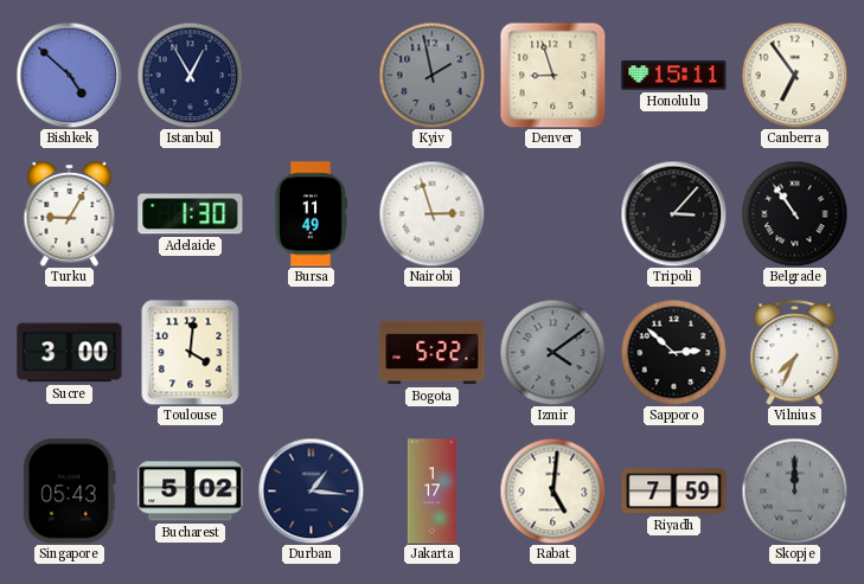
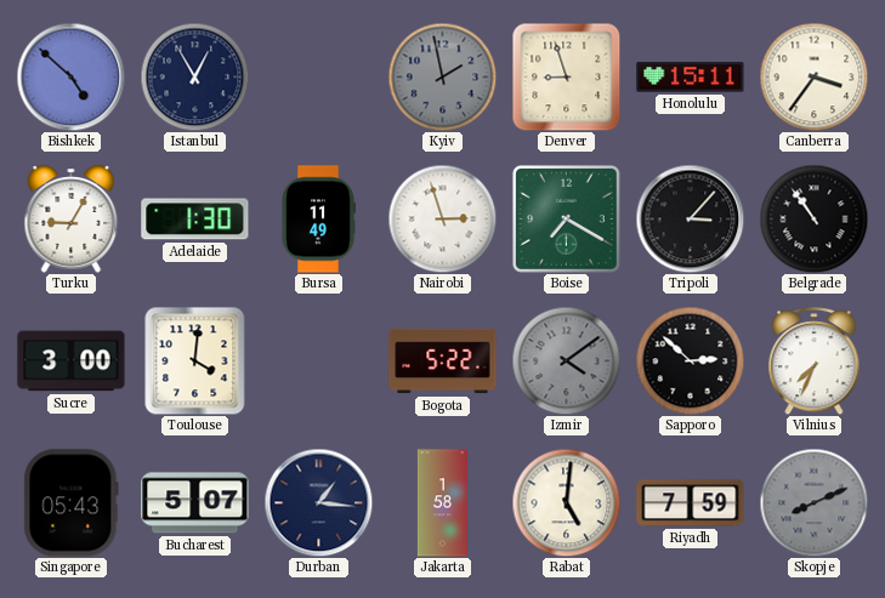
Canberra: 6:54 -> 3:36
Boise: none -> 7:20
Bucharest: 5:02 -> 5:07
Jakarta: 1:17 -> 1:58
Skopje: 12:00 -> 8:11
